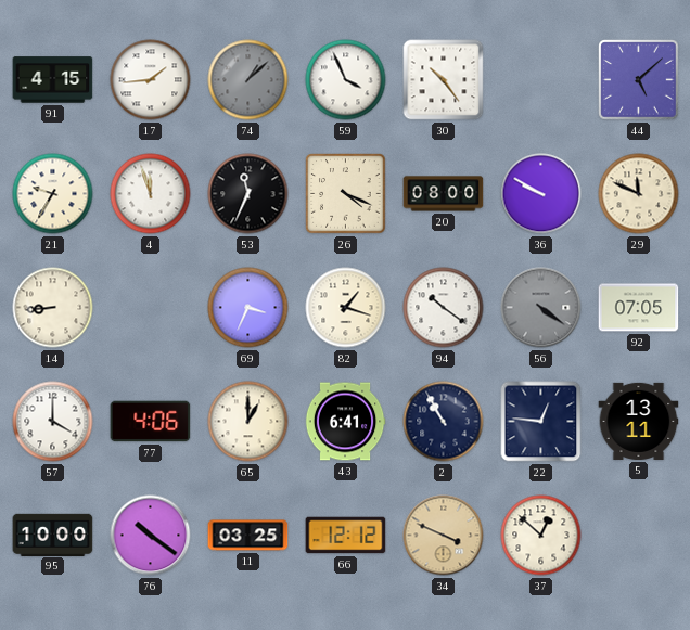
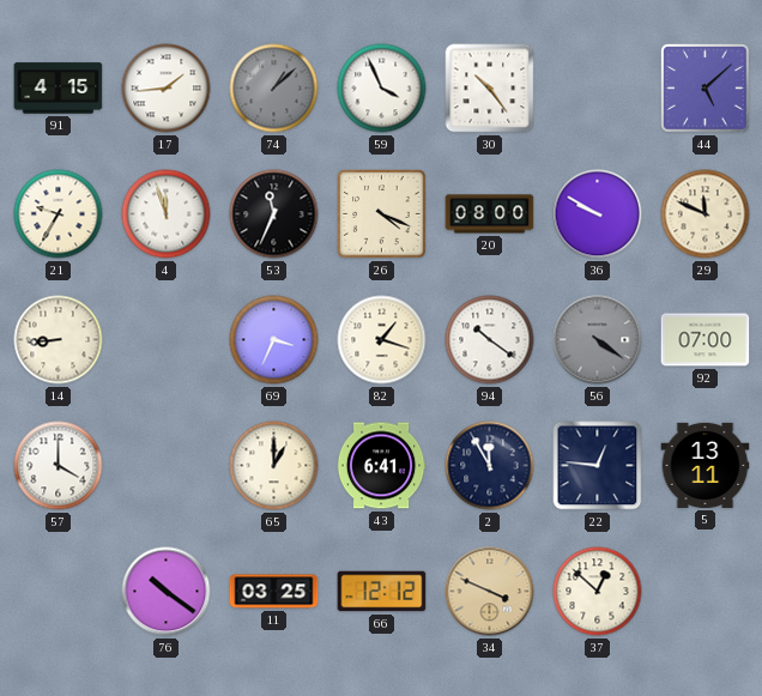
92: 07:05 -> 07:00
77: 4:06 -> none
2: 10:55 -> 11:55
95: 10:00 -> none
